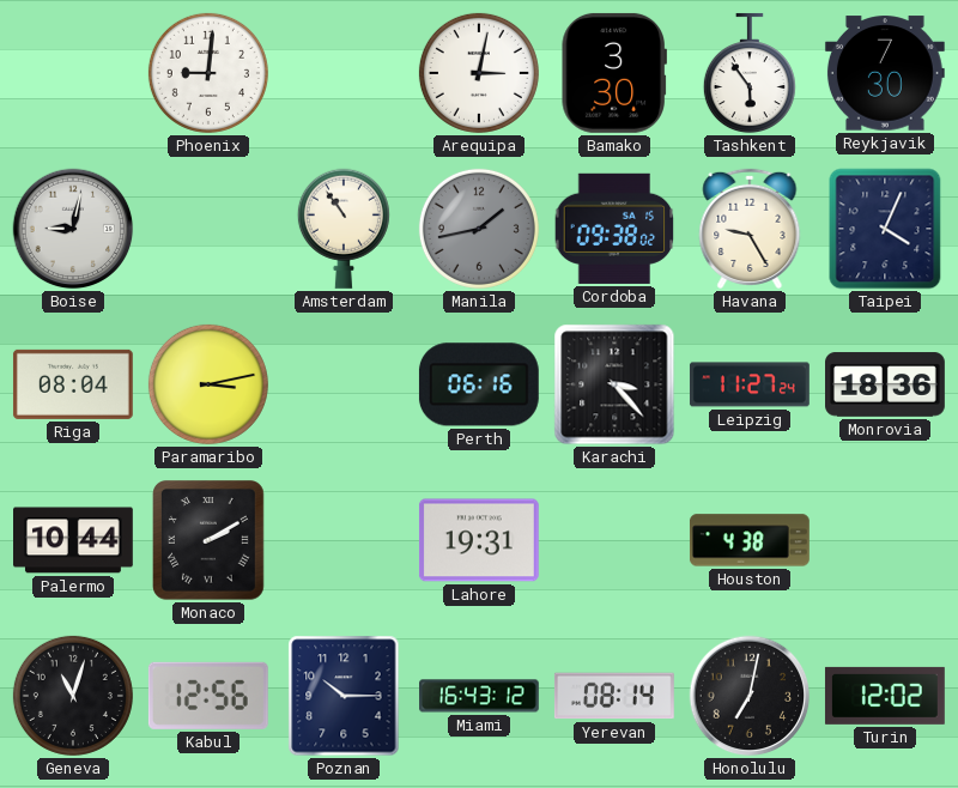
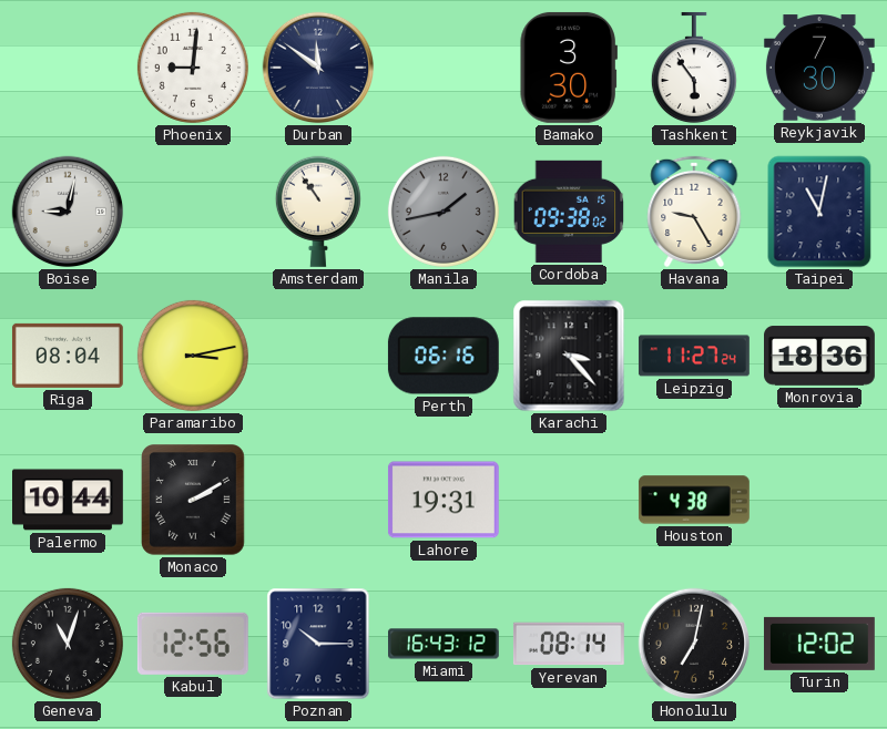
Durban: none -> 11:51
Arequipa: 3:02 -> none
Taipei: 4:04 -> 11:02
